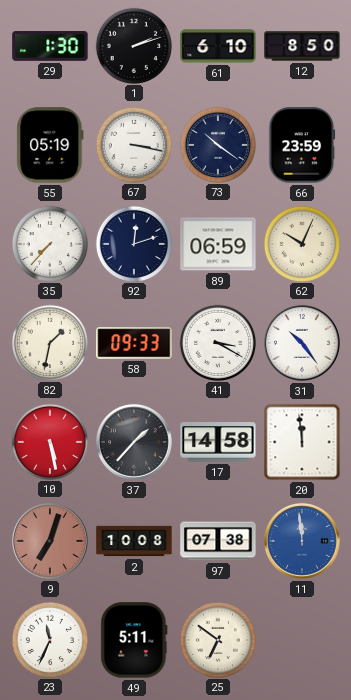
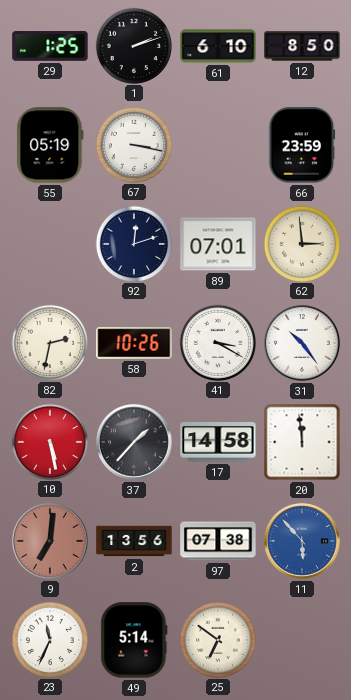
29: 1:30 -> 1:25
73: 10:21 -> none
35: 7:37 -> none
89: 06:59 -> 07:01
62: 10:04 -> 2:59
82: 1:32 -> 2:32
58: 09:33 -> 10:26
9: 7:03 -> 7:01
2: 10:08 -> 13:56
11: 11:59 -> 5:53
49: 5:11 -> 5:14
